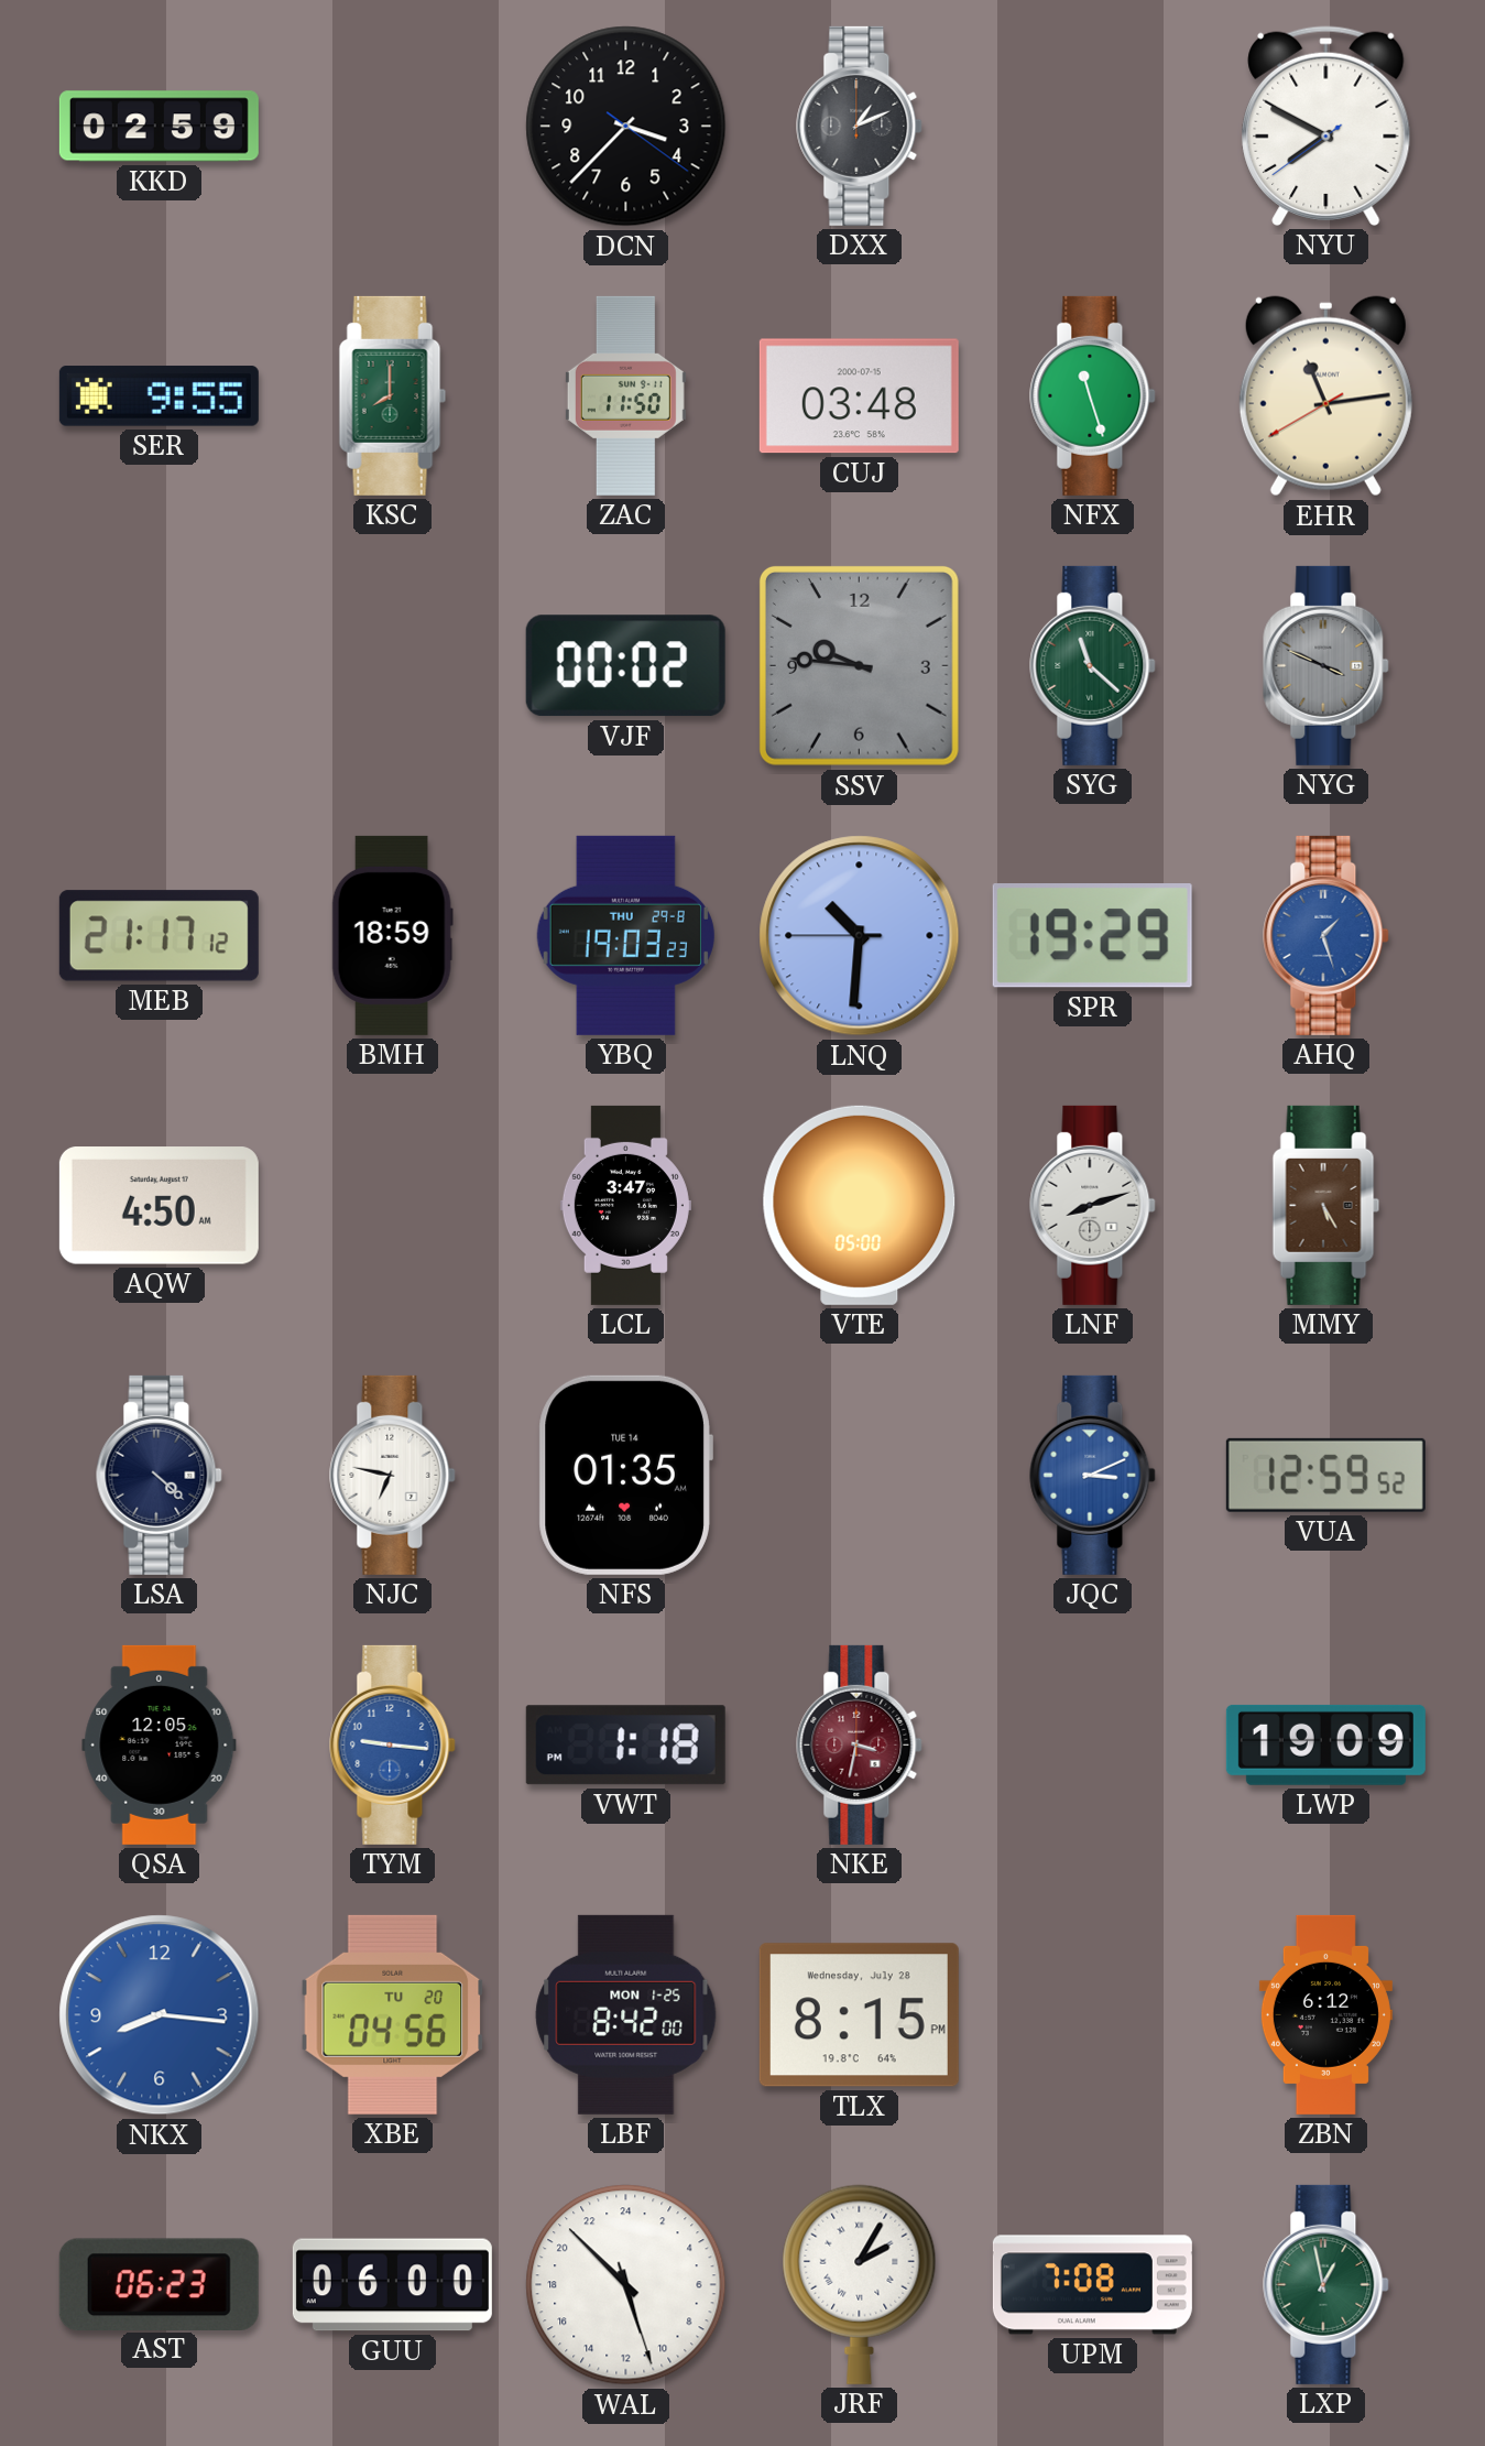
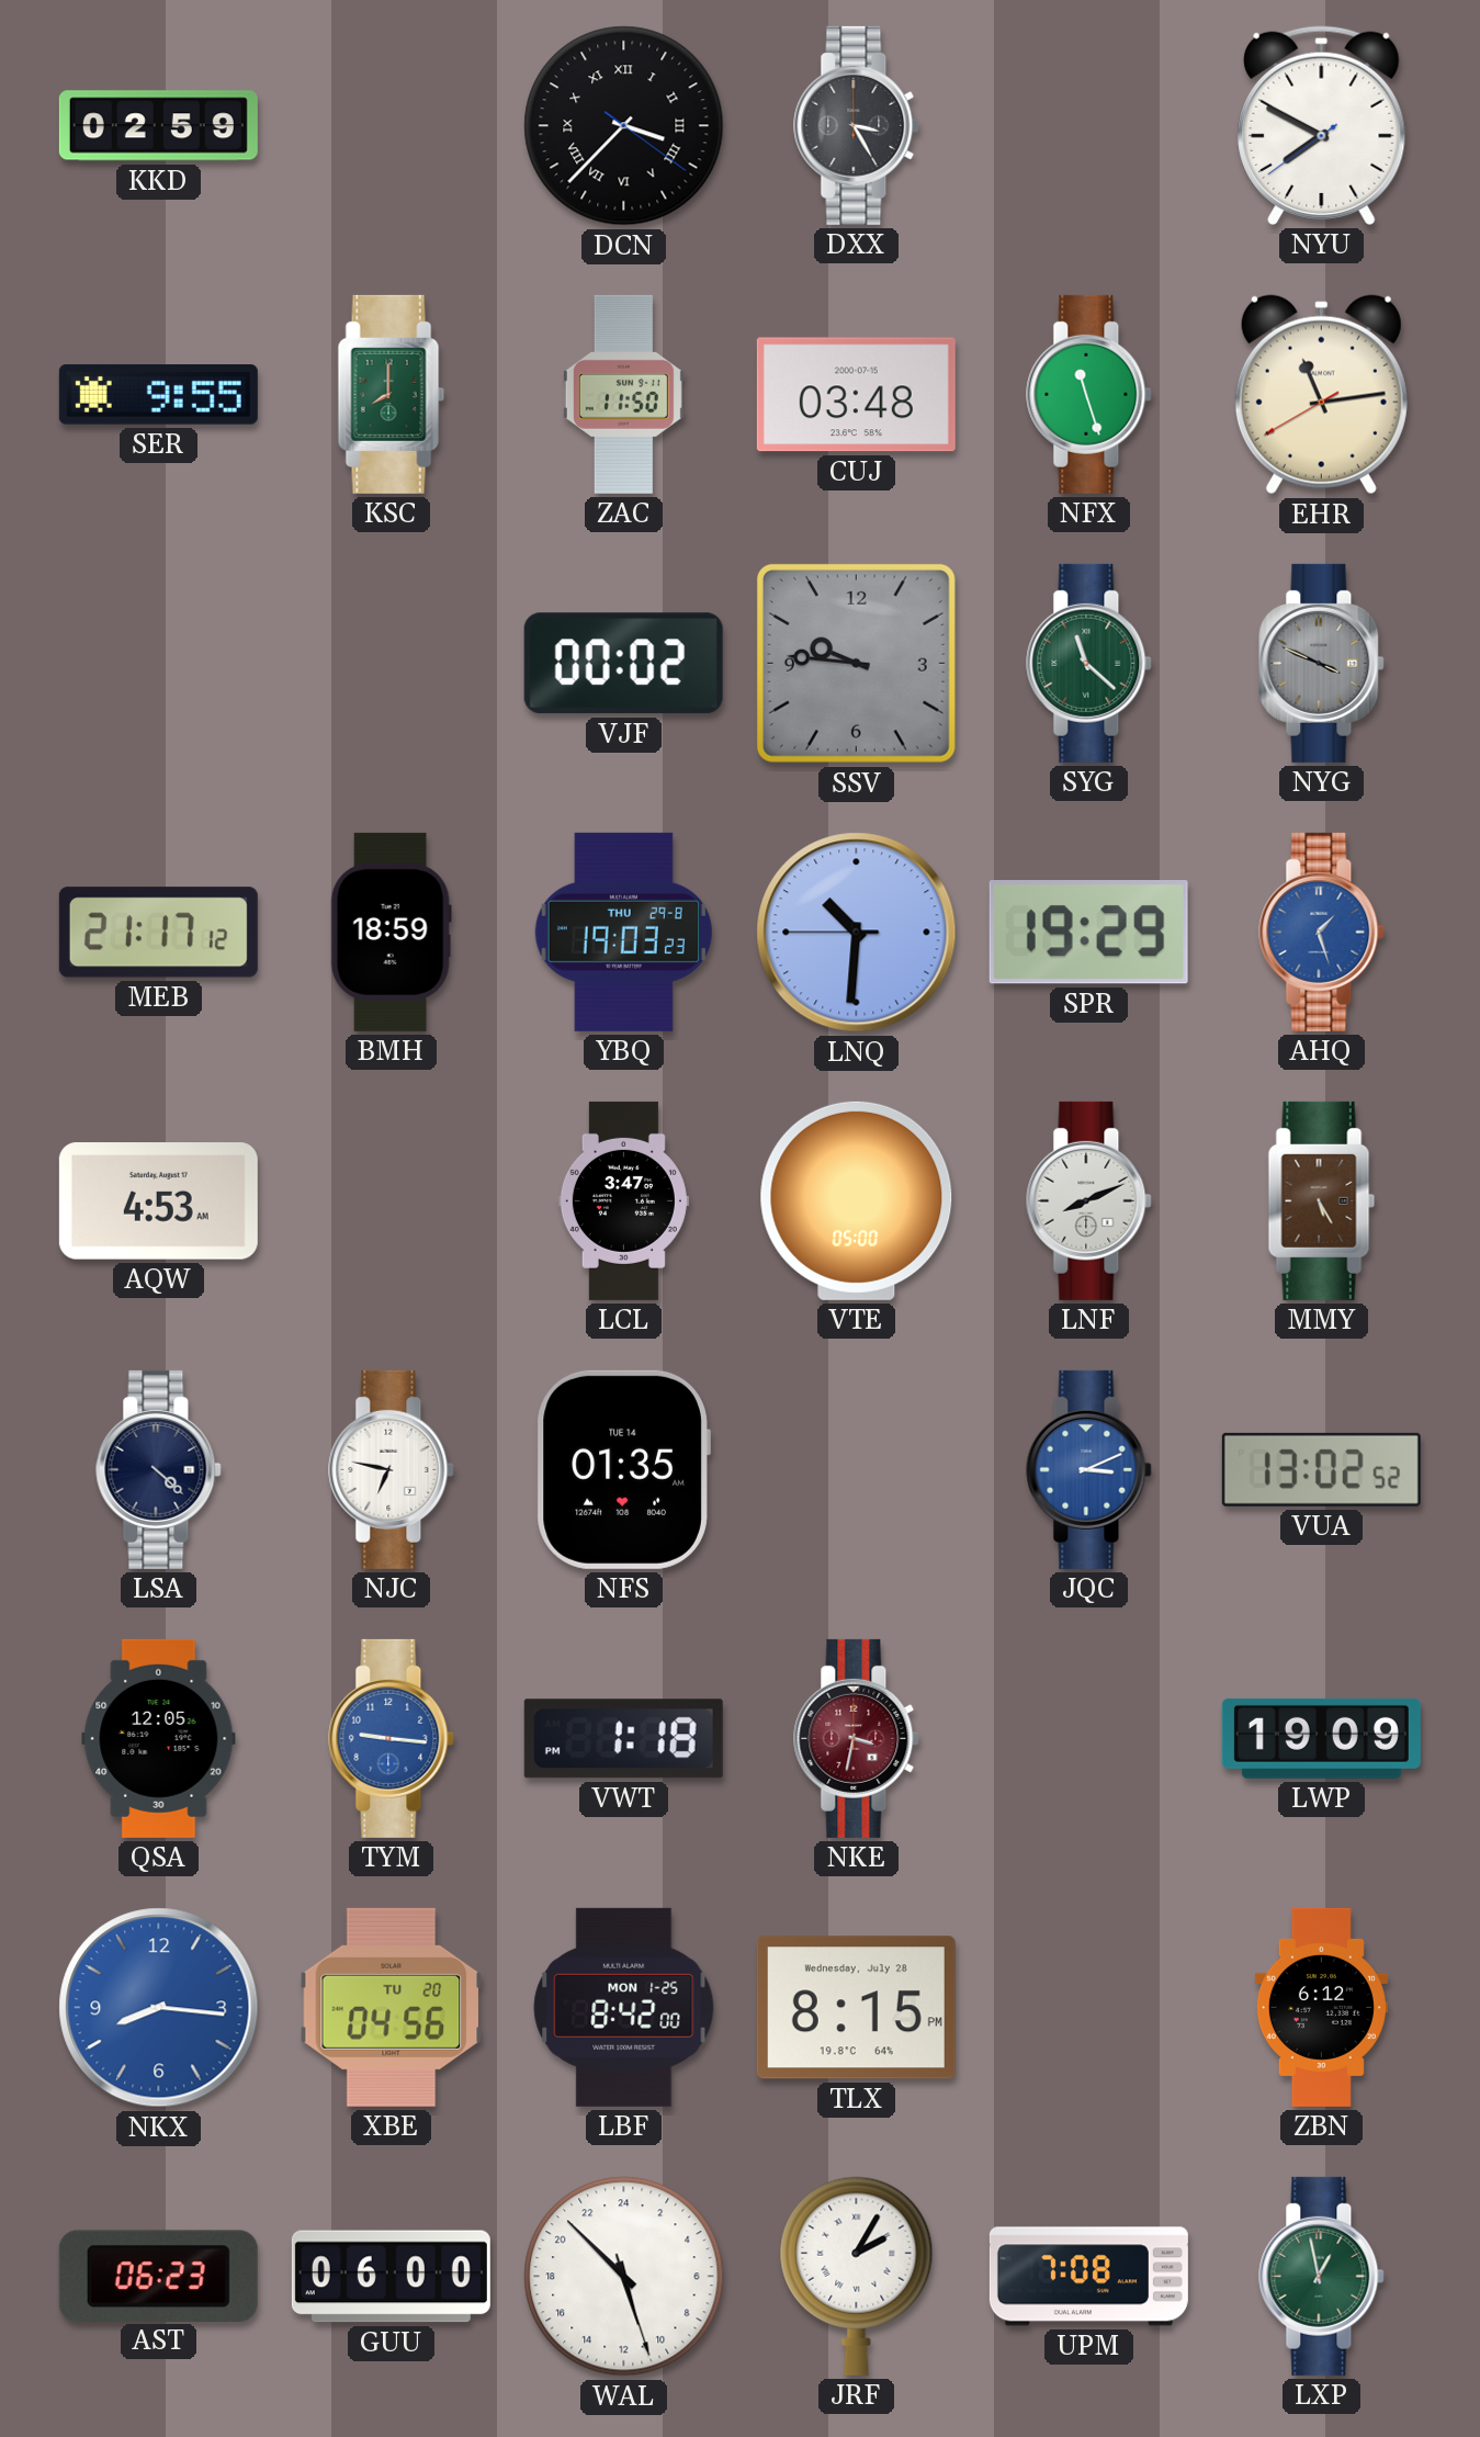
DCN numerals: Arabic -> Roman
DXX: 1:11 -> 3:25
AQW: 4:50 -> 4:53
LNF: 8:12 -> 8:11
VUA: 12:59 -> 13:02
